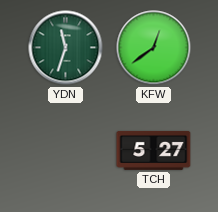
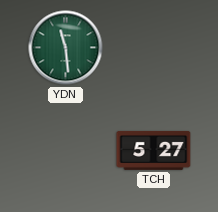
YDN: 11:33 -> 11:29
KFW: 12:39 -> none
